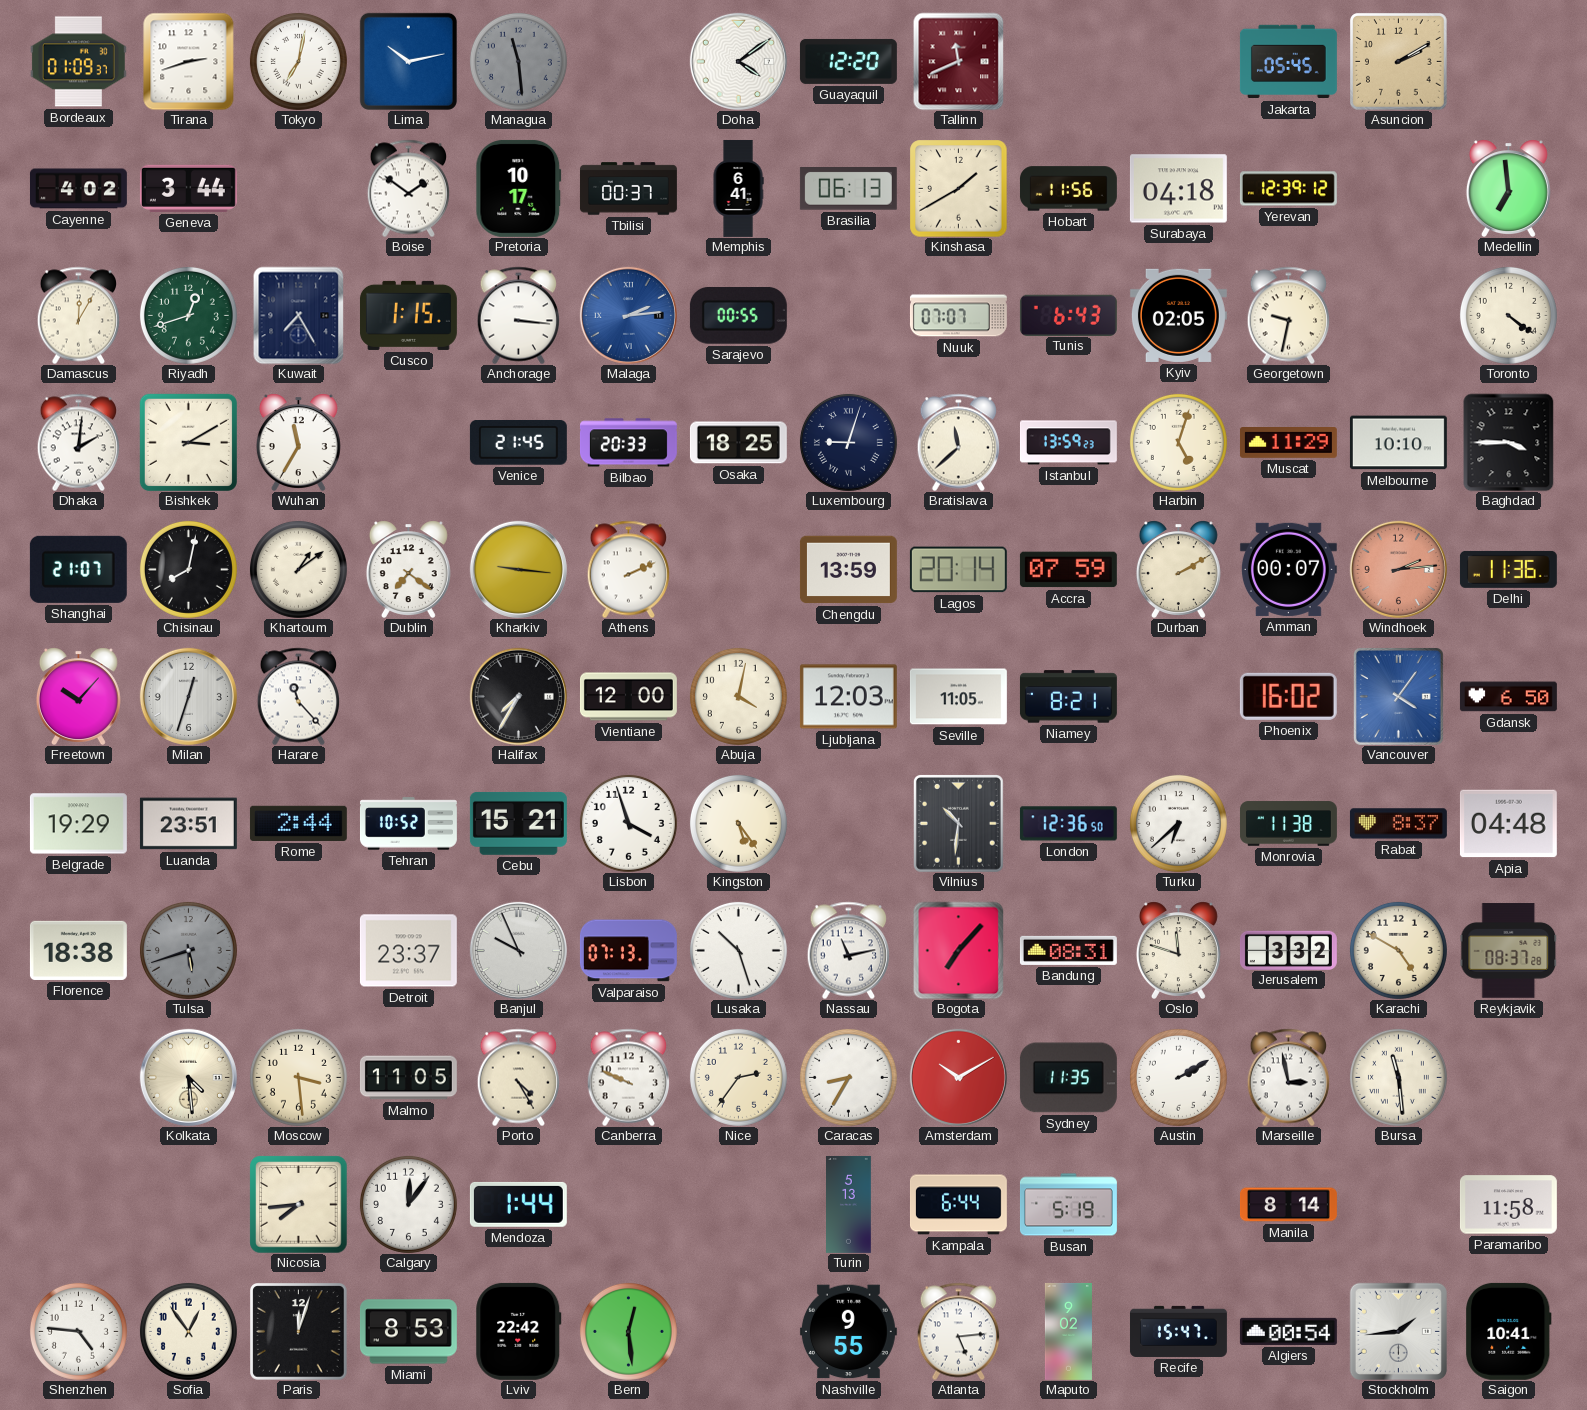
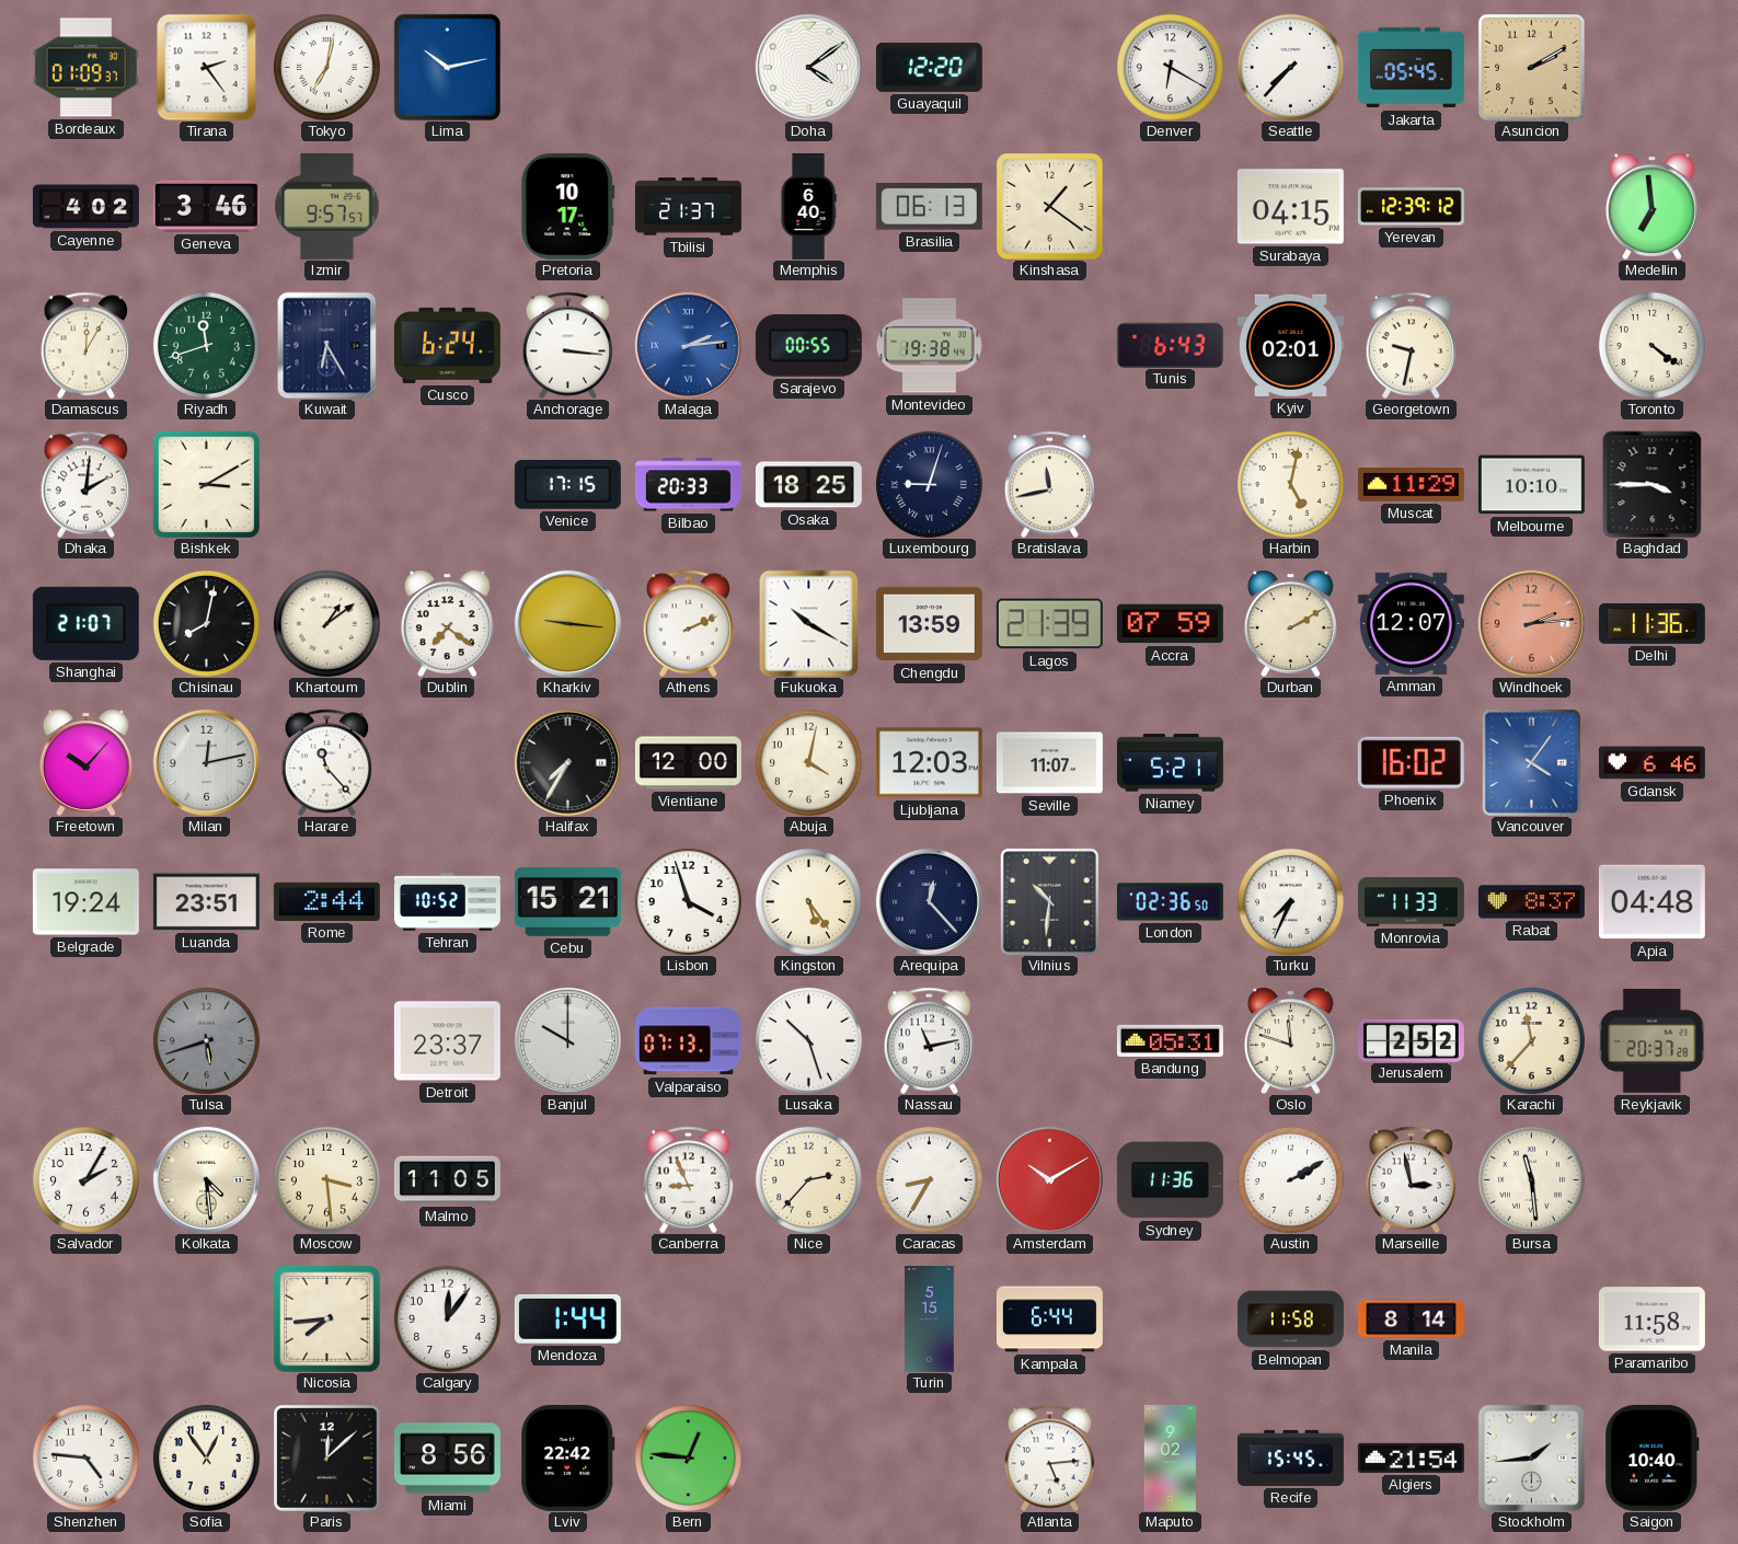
Tirana: 2:42 -> 2:24
Managua: 11:29 -> none
Tallinn: 11:41 -> none
Denver: none -> 6:20
Seattle: none -> 7:37
Geneva: 3:44 -> 3:46
Izmir: none -> 9:57
Boise: 1:51 -> none
Tbilisi: 00:37 -> 21:37
Memphis: 6:41 -> 6:40
Kinshasa: 1:40 -> 1:21
Hobart: 11:56 -> none
Surabaya: 04:18 -> 04:15
Riyadh: 12:42 -> 11:42
Kuwait: 7:25 -> 6:25
Cusco: 1:15 -> 6:24
Montevideo: none -> 19:38
Nuuk: 07:07 -> none
Kyiv: 02:05 -> 02:01
Wuhan: 11:35 -> none
Venice: 21:45 -> 17:15
Bratislava: 11:38 -> 11:43
Istanbul: 13:59 -> none
Harbin: 5:03 -> 5:02
Fukuoka: none -> 10:20
Lagos: 20:14 -> 21:39
Amman: 00:07 -> 12:07
Milan: 12:33 -> 12:13
Seville: 11:05 -> 11:07
Niamey: 8:21 -> 5:21
Gdansk: 6:50 -> 6:46
Belgrade: 19:29 -> 19:24
Arequipa: none -> 12:23
London: 12:36 -> 02:36
Turku: 6:38 -> 7:34
Monrovia: 11:38 -> 11:33
Florence: 18:38 -> none
Banjul: 9:56 -> 10:00
Bogota: 7:07 -> none
Bandung: 08:31 -> 05:31
Jerusalem: 3:32 -> 2:52
Karachi: 4:50 -> 11:37
Reykjavik: 08:37 -> 20:37
Salvador: none -> 2:05
Porto: 4:25 -> none
Canberra: 9:49 -> 8:56
Nice: 2:36 -> 2:37
Sydney: 11:35 -> 11:36
Turin: 5:13 -> 5:15
Busan: 5:19 -> none
Belmopan: none -> 11:58
Paris: 12:03 -> 12:08
Miami: 8:53 -> 8:56
Bern: 12:29 -> 12:46
Nashville: 9:55 -> none
Recife: 15:47 -> 15:45
Algiers: 00:54 -> 21:54
Saigon: 10:41 -> 10:40
